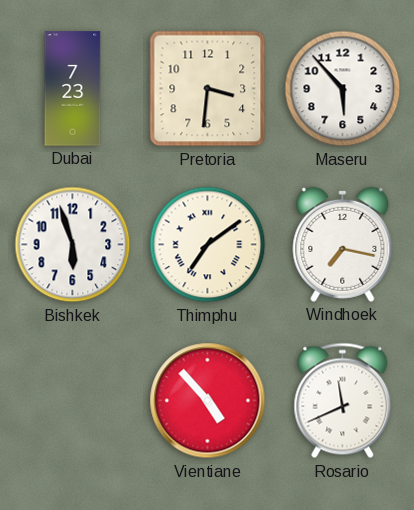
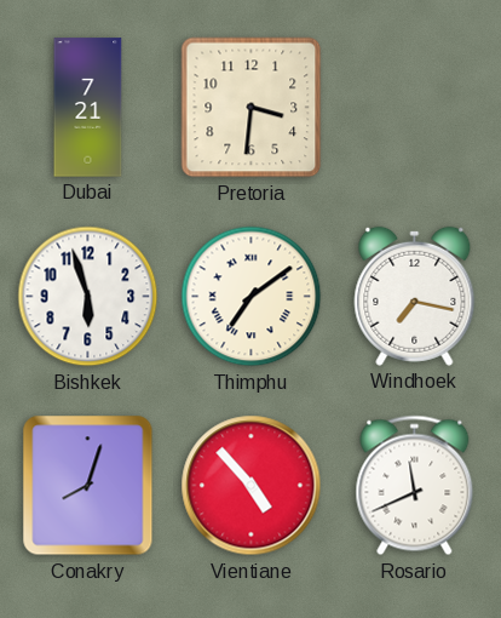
Dubai: 7:23 -> 7:21
Maseru: 5:53 -> none
Conakry: none -> 8:03
